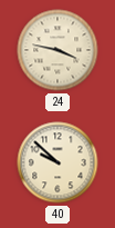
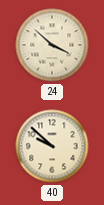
24: 3:47 -> 3:52
